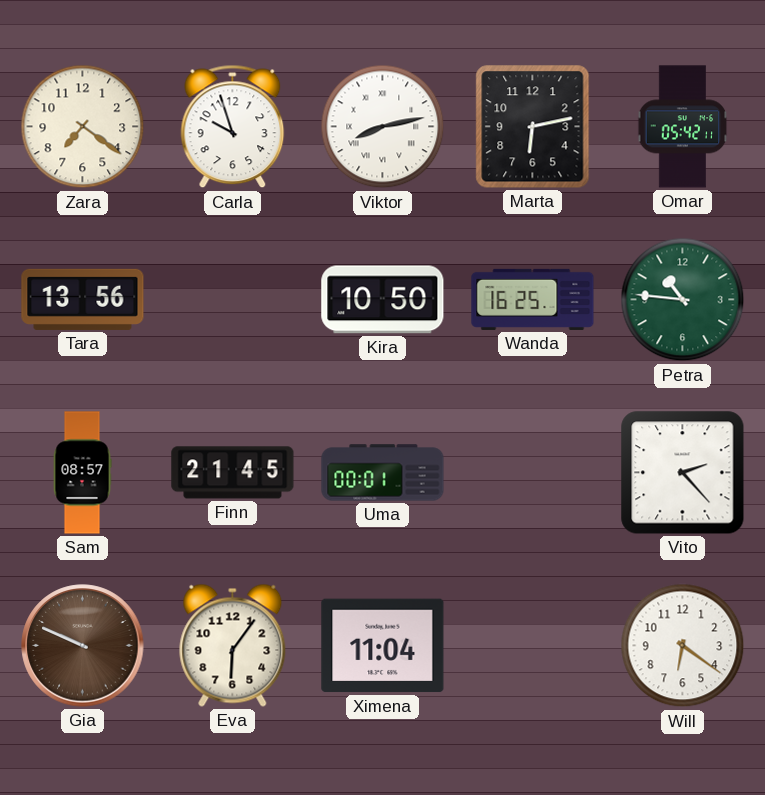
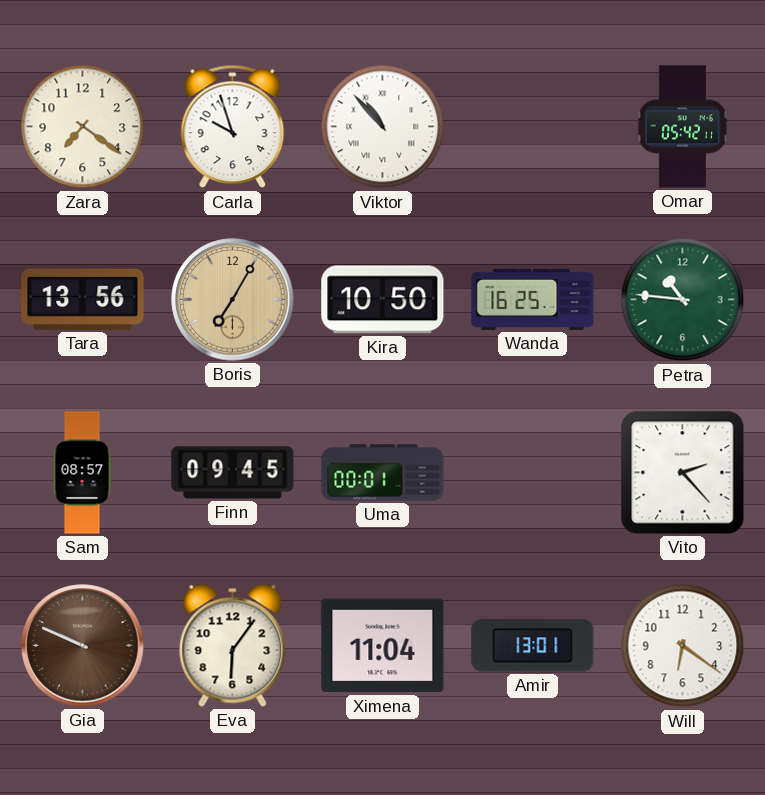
Viktor: 8:13 -> 10:53
Marta: 6:13 -> none
Boris: none -> 7:05
Finn: 21:45 -> 09:45
Amir: none -> 13:01
